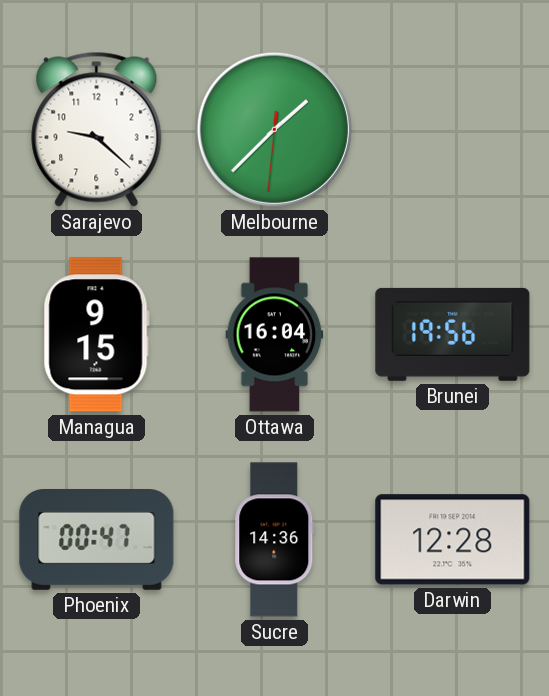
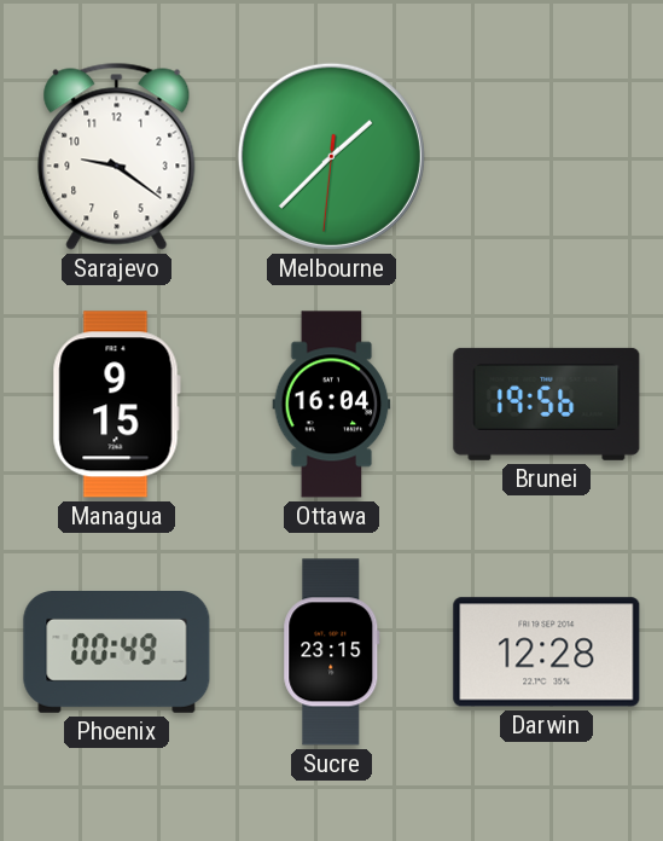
Sarajevo: 9:22 -> 9:21
Phoenix: 00:47 -> 00:49
Sucre: 14:36 -> 23:15
